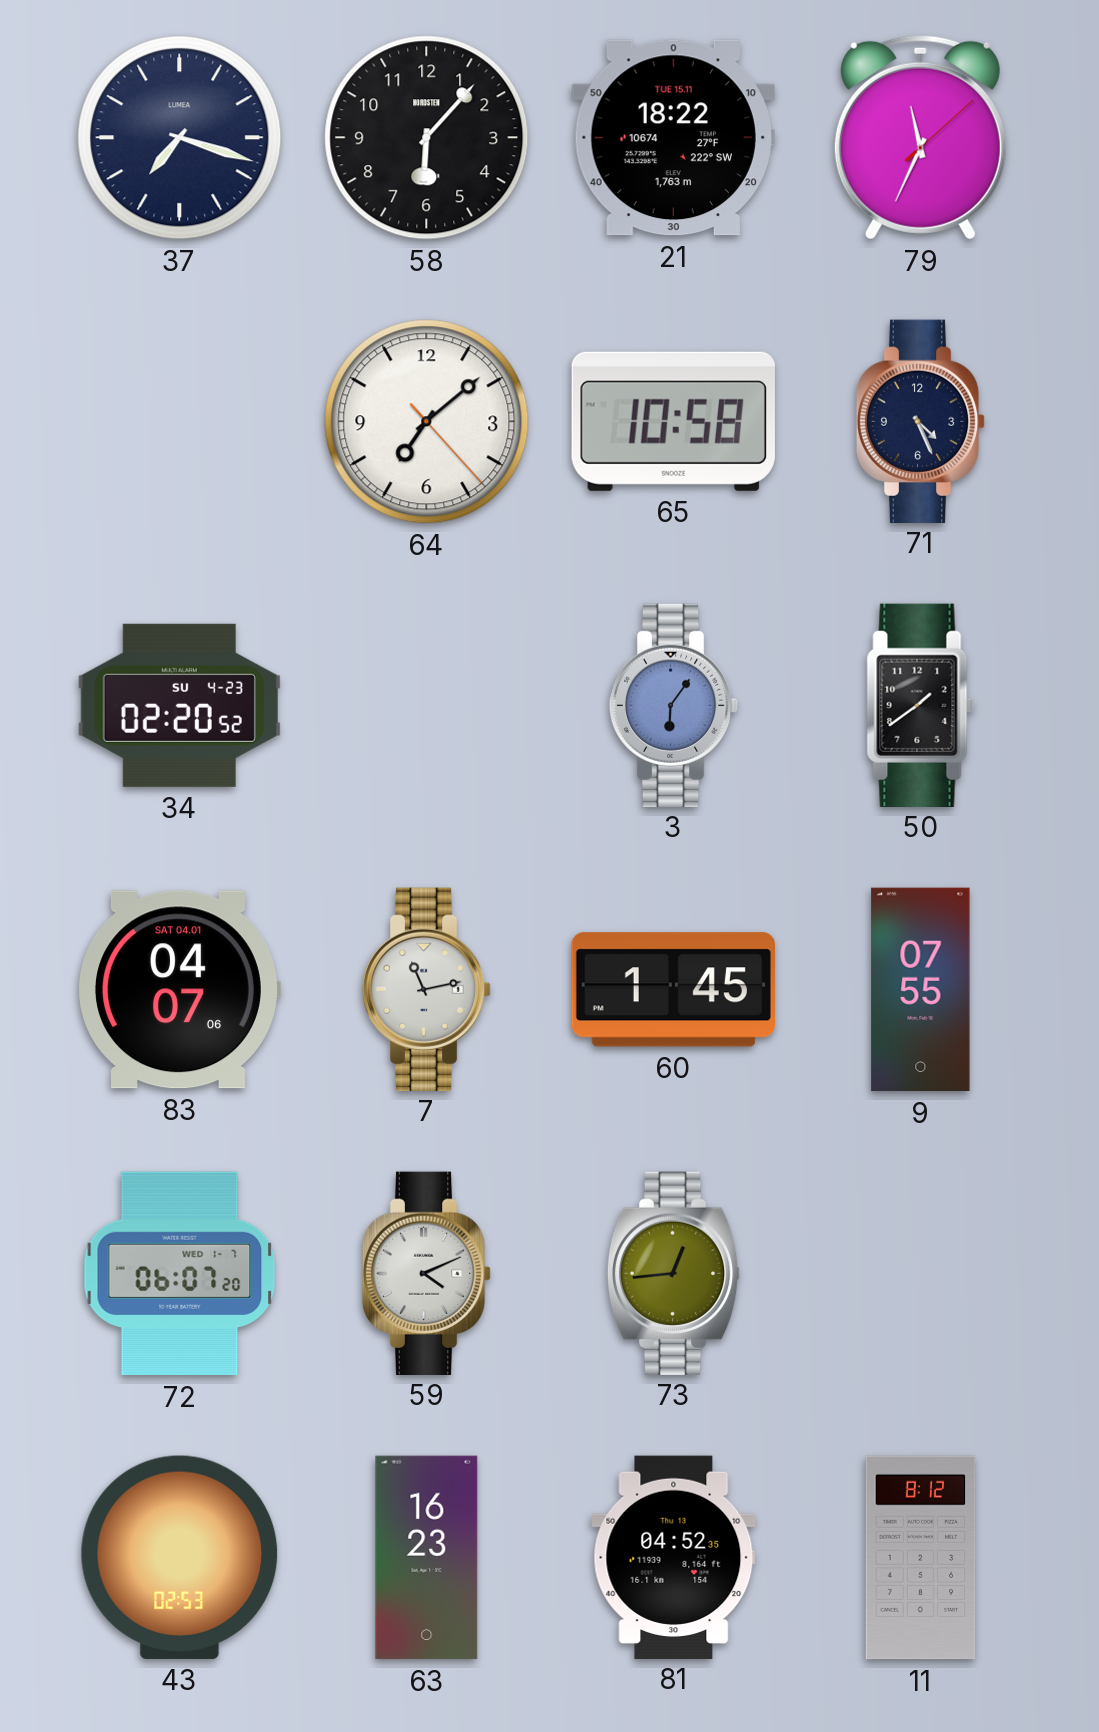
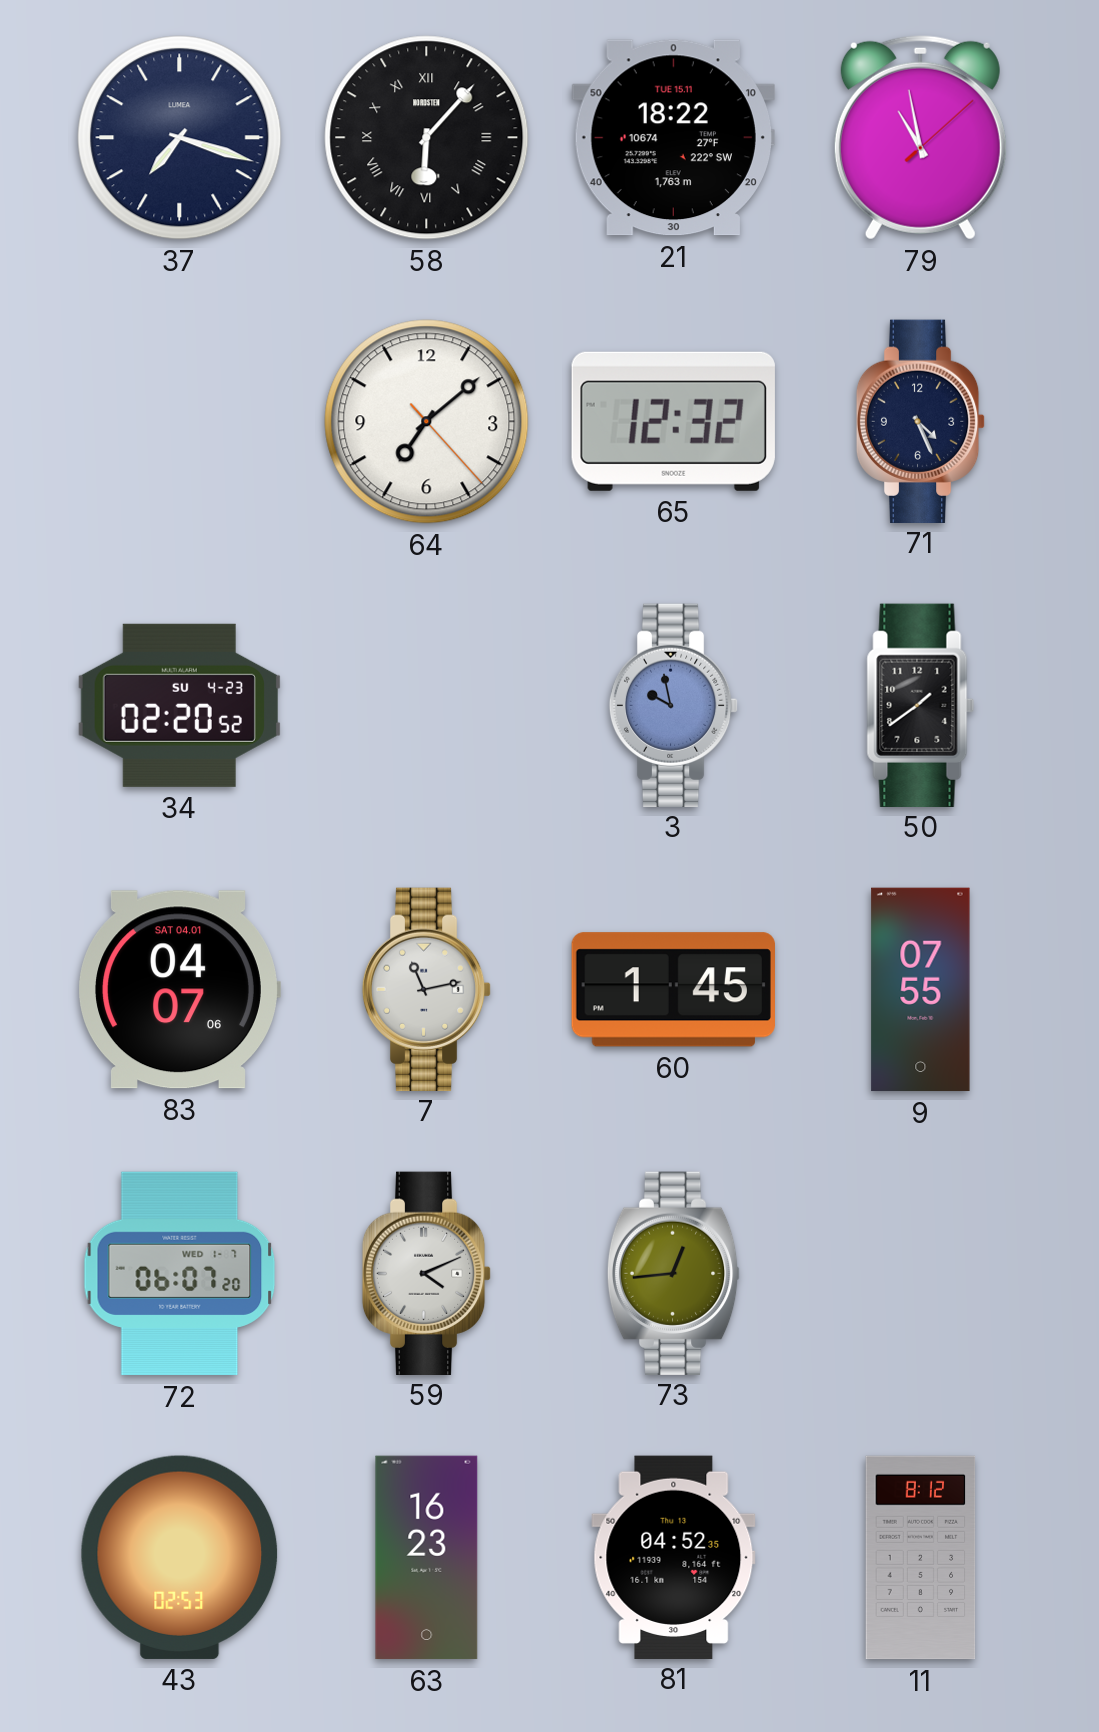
58 numerals: Arabic -> Roman
79: 11:34 -> 10:58
65: 10:58 -> 12:32
3: 6:06 -> 9:58
